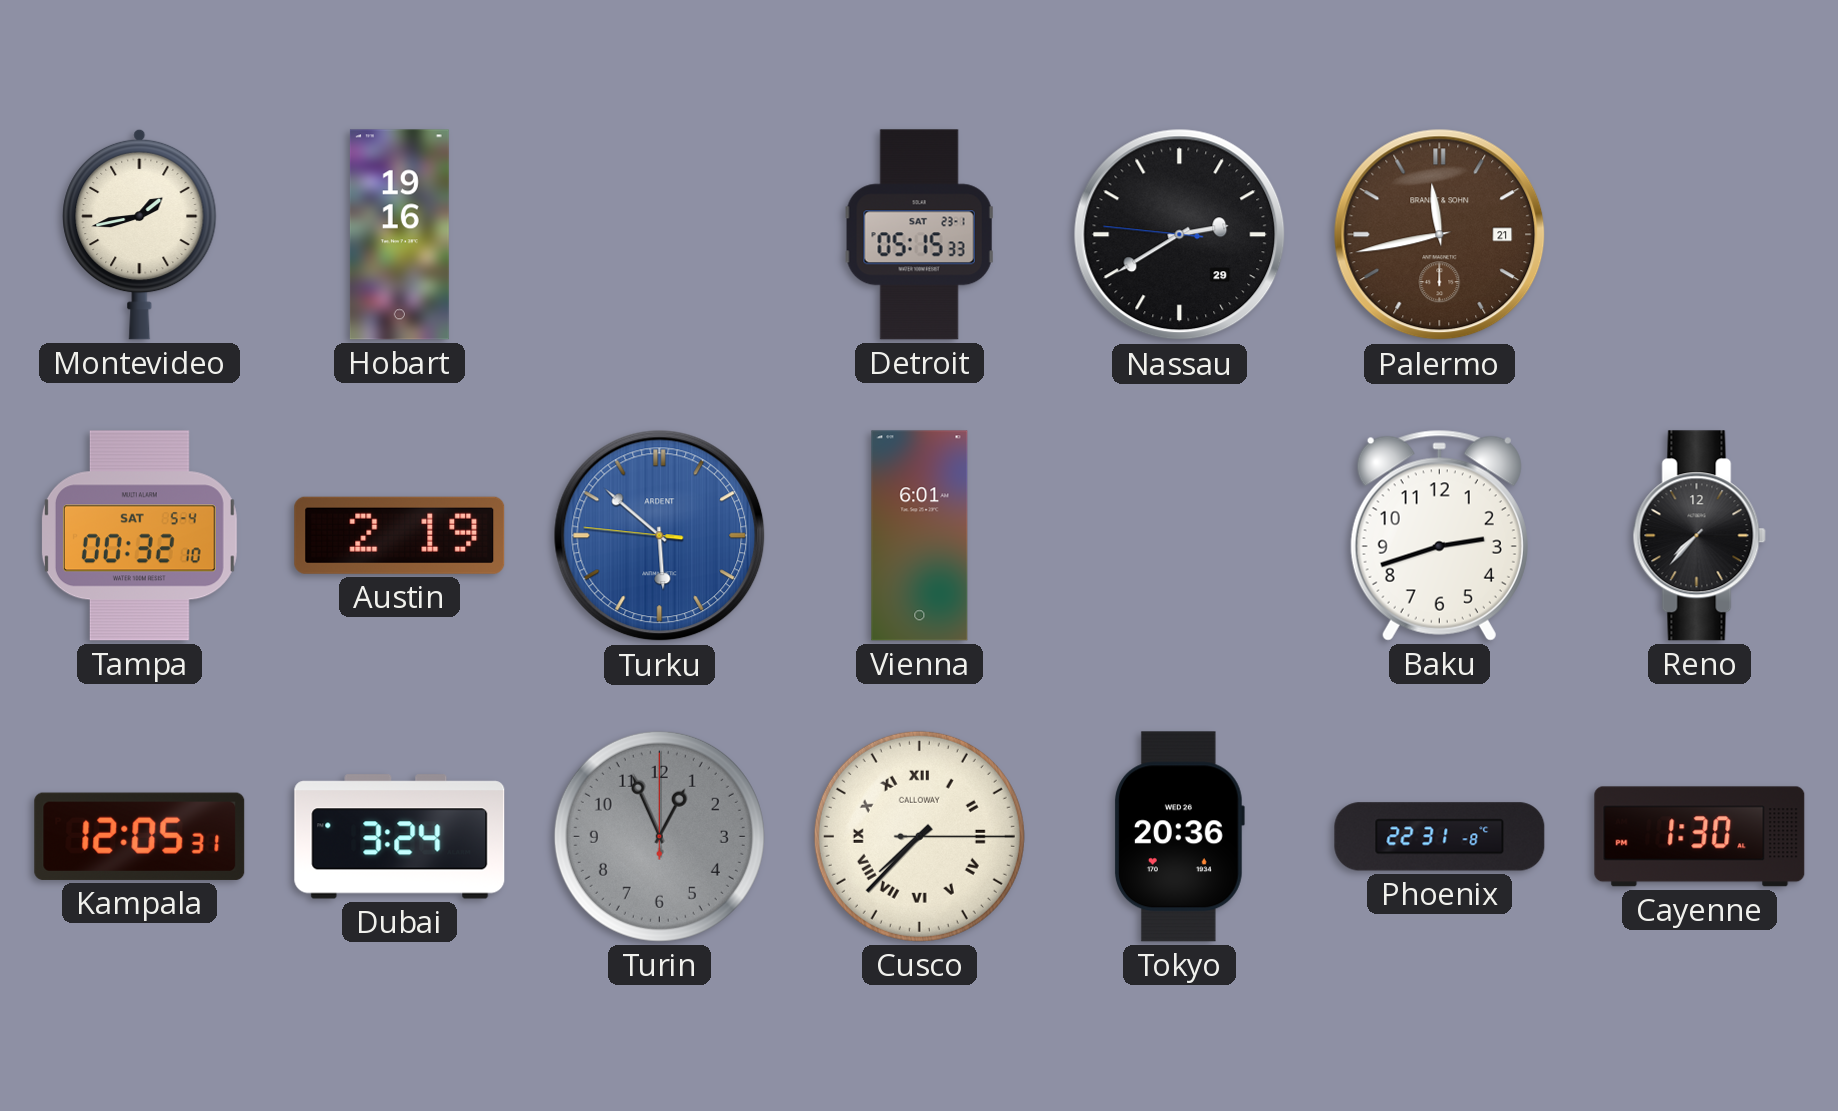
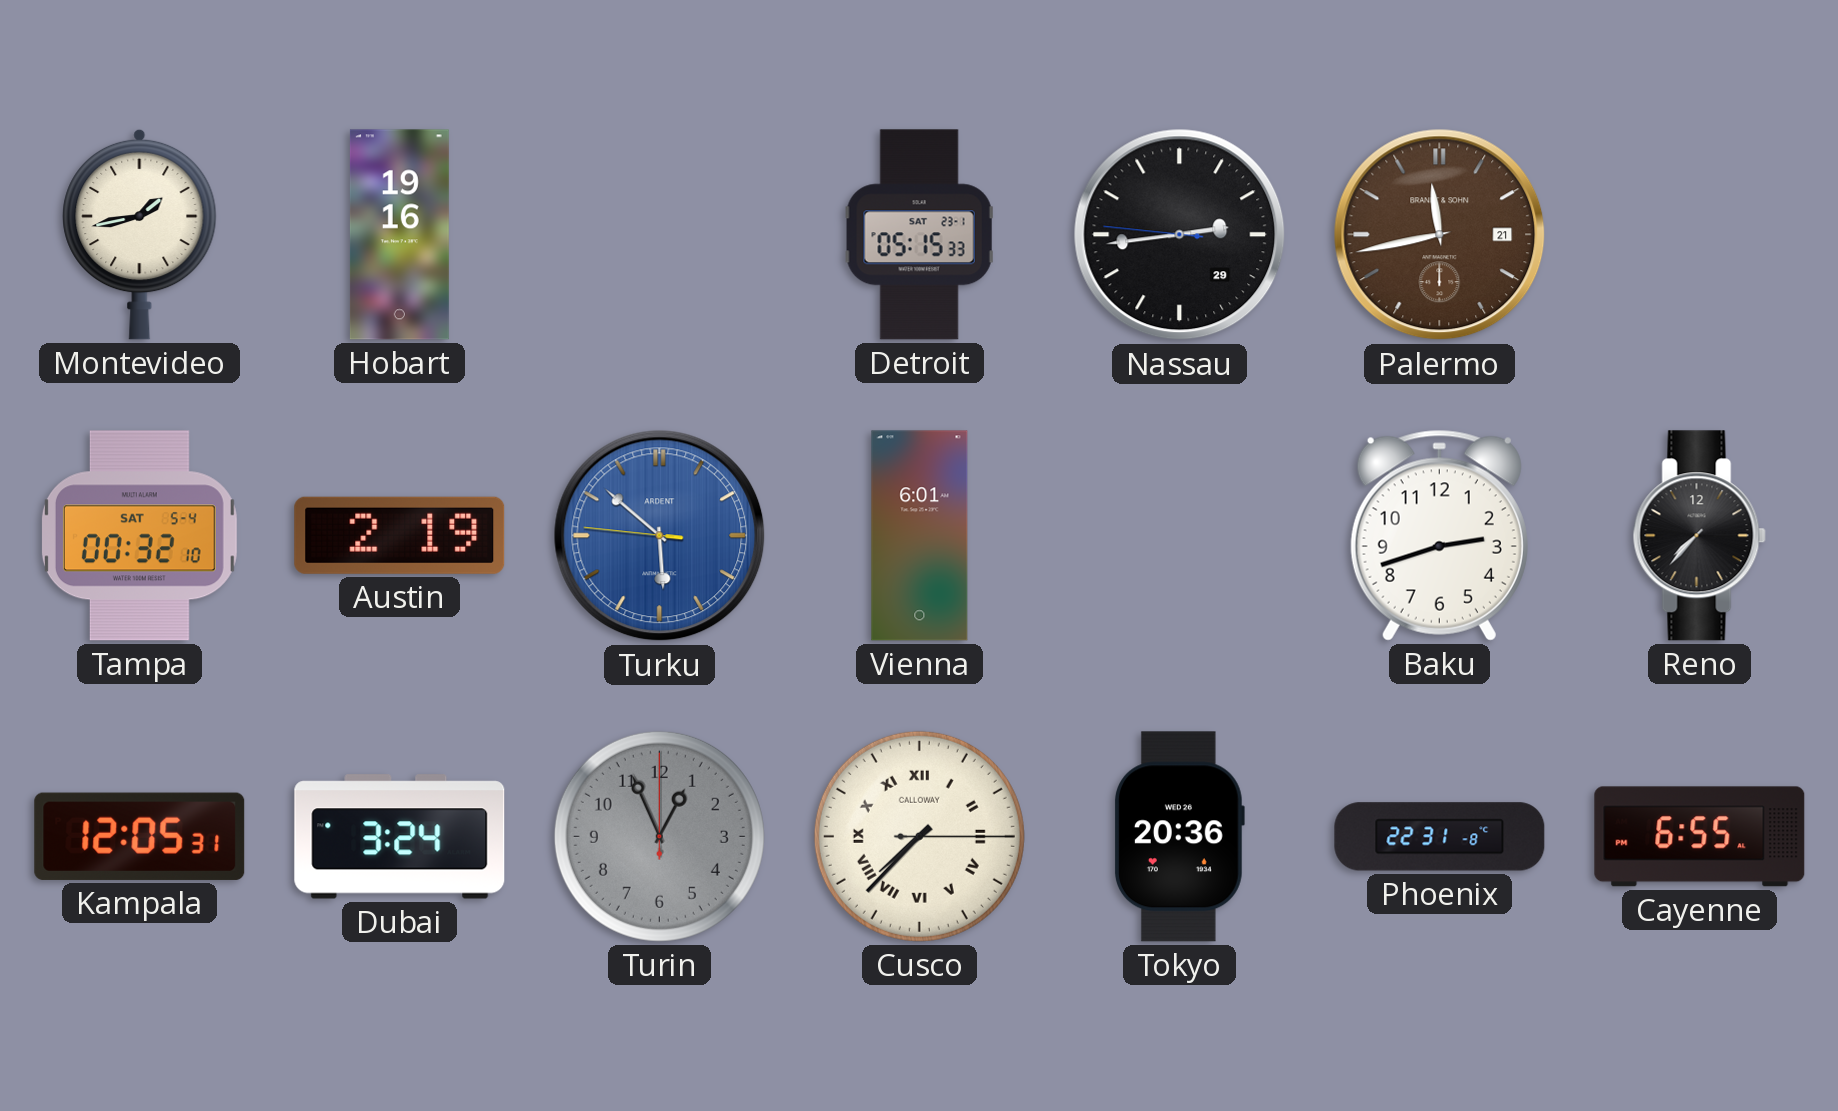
Nassau: 2:39 -> 2:43
Cayenne: 1:30 -> 6:55
